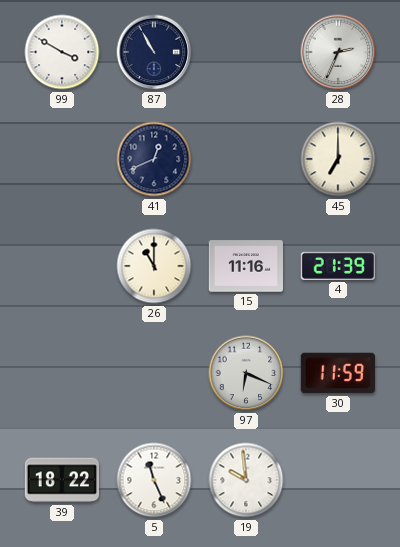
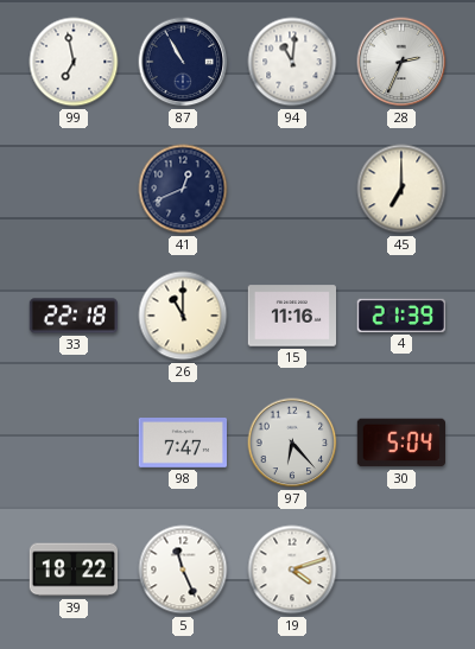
99: 3:50 -> 6:58
94: none -> 11:01
33: none -> 22:18
98: none -> 7:47
97: 6:19 -> 6:23
30: 11:59 -> 5:04
19: 9:59 -> 4:12
